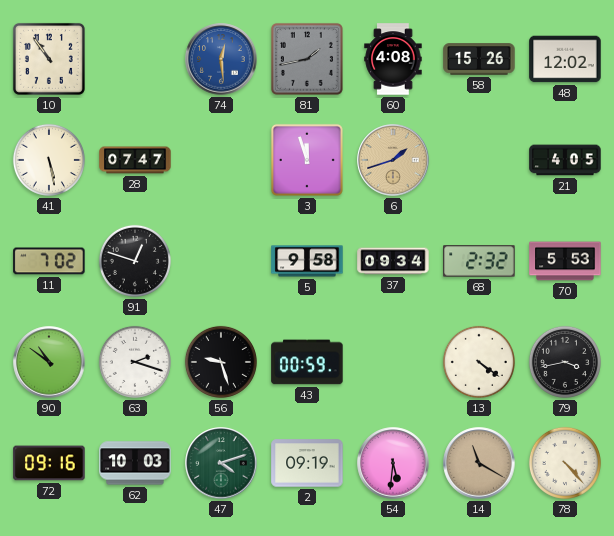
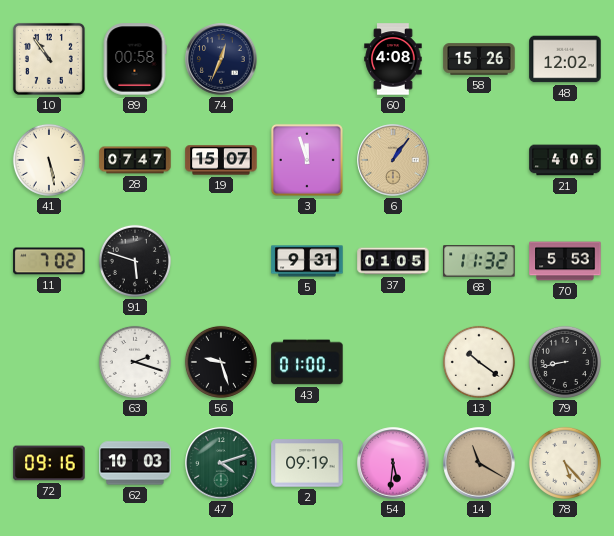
89: none -> 00:58
74: 12:29 -> 12:34
74 dial: blue -> navy
81: 1:43 -> none
19: none -> 15:07
6: 1:42 -> 1:06
21: 4:05 -> 4:06
91: 12:48 -> 5:48
5: 9:58 -> 9:31
37: 09:34 -> 01:05
68: 2:32 -> 11:32
90: 10:51 -> none
43: 00:59 -> 01:00
13: 4:21 -> 10:21
79: 3:43 -> 8:43
78: 4:23 -> 5:23
